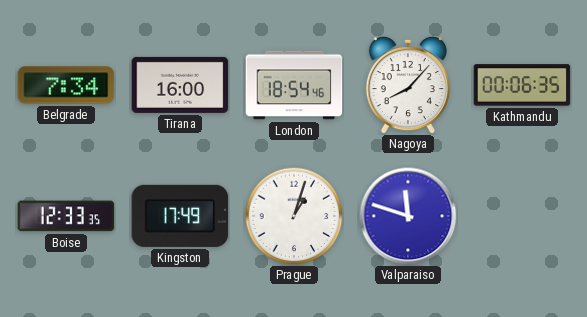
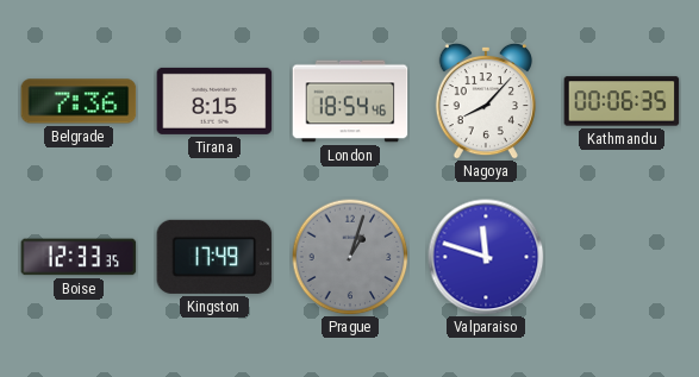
Belgrade: 7:34 -> 7:36
Tirana: 16:00 -> 8:15
Prague dial: white -> grey
